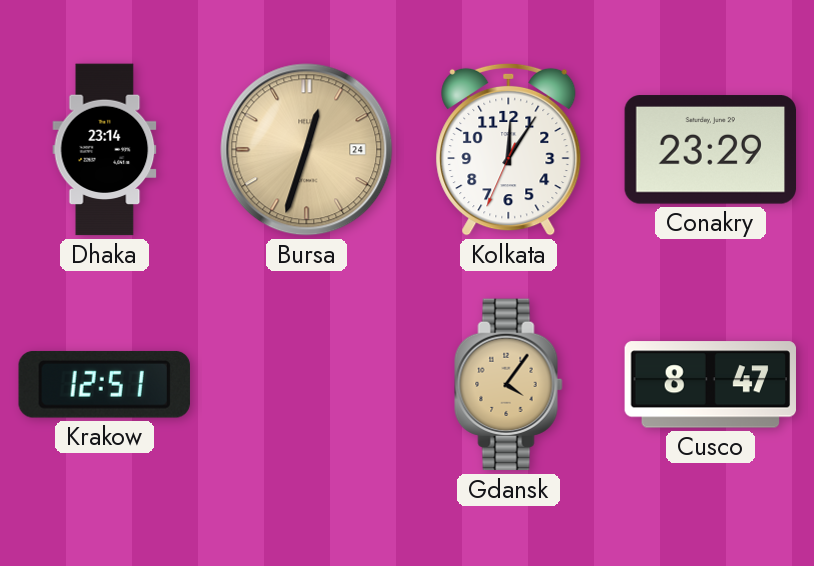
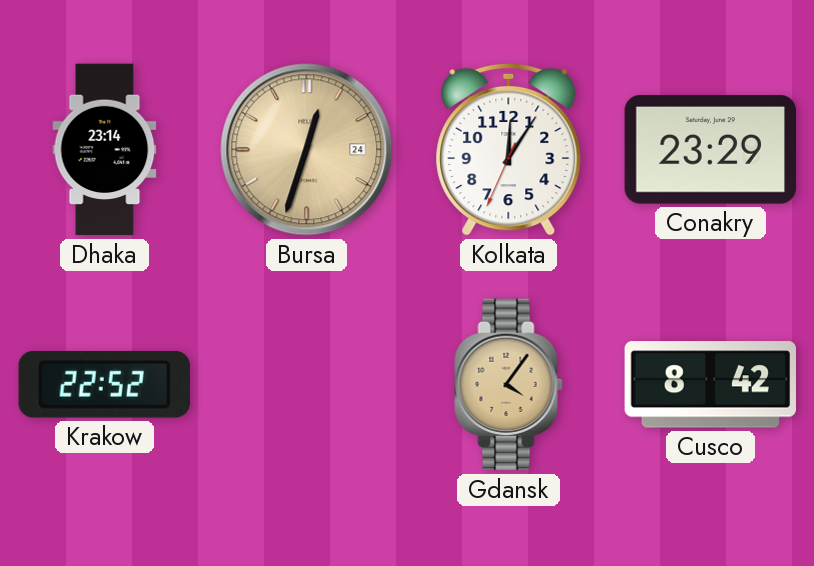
Krakow: 12:51 -> 22:52
Cusco: 8:47 -> 8:42
